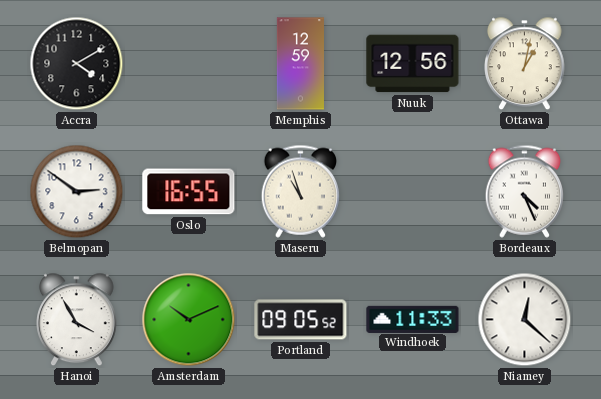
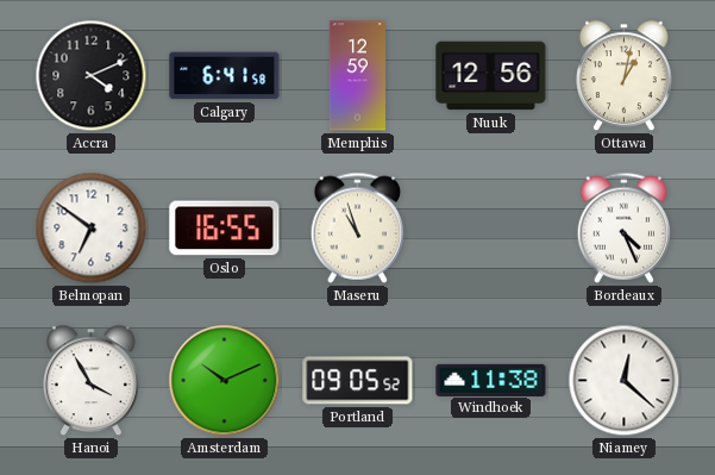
Accra: 4:10 -> 4:11
Calgary: none -> 6:41
Belmopan: 2:51 -> 6:51
Windhoek: 11:33 -> 11:38
